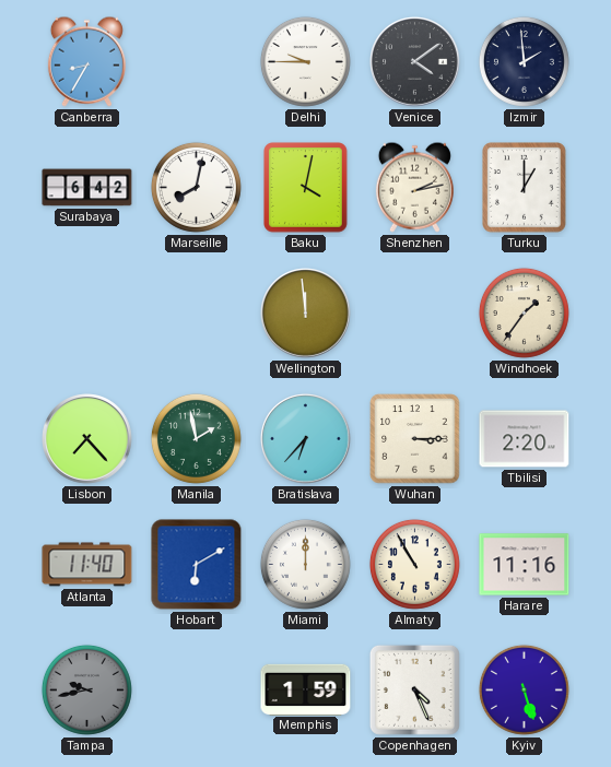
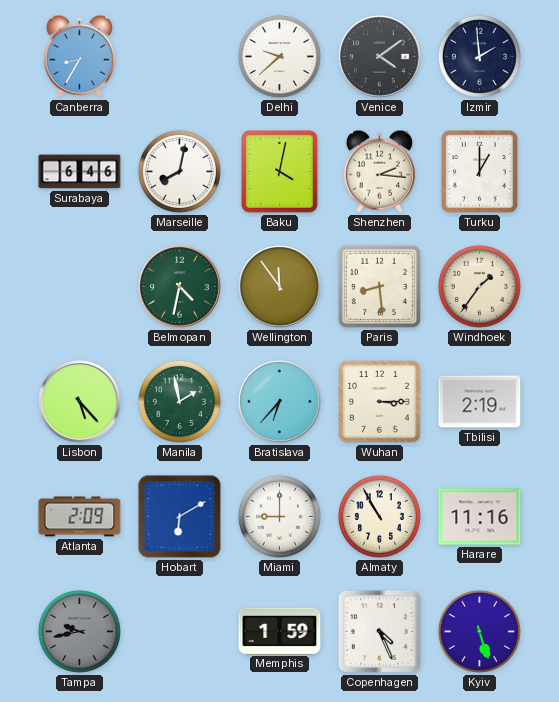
Delhi: 9:45 -> 9:38
Surabaya: 6:42 -> 6:46
Shenzhen: 2:13 -> 2:16
Belmopan: none -> 4:32
Wellington: 11:59 -> 11:54
Paris: none -> 8:29
Lisbon: 7:23 -> 5:23
Tbilisi: 2:20 -> 2:19
Atlanta: 11:40 -> 2:09
Miami: 12:00 -> 9:00
